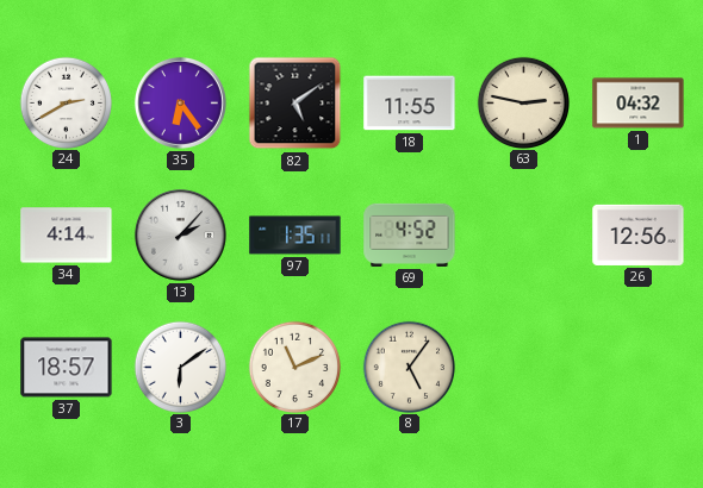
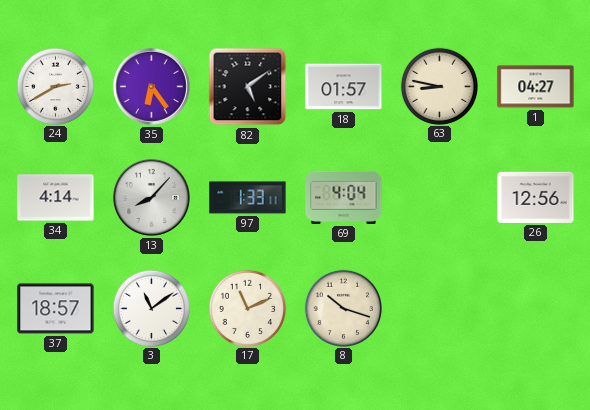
18: 11:55 -> 01:57
63: 2:47 -> 8:47
1: 04:32 -> 04:27
13: 2:07 -> 8:07
97: 1:35 -> 1:33
69: 4:52 -> 4:04
3: 6:09 -> 11:09
8: 5:06 -> 10:18
